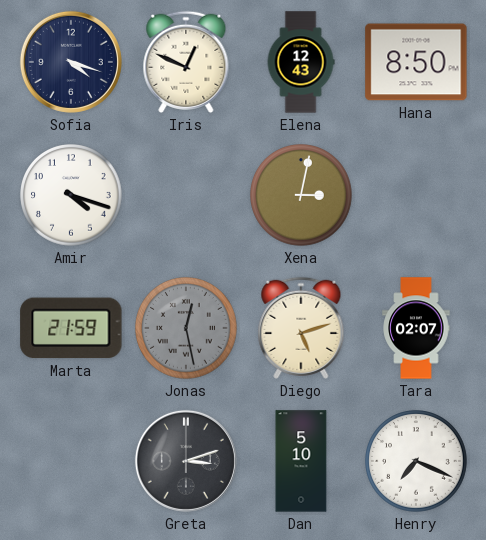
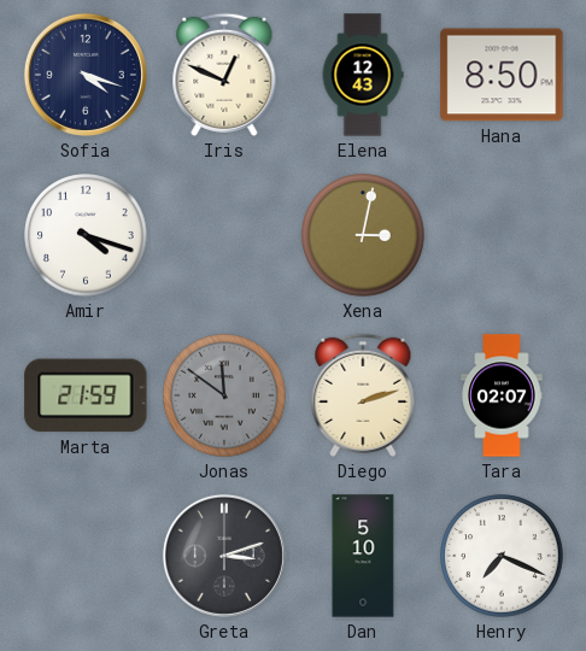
Jonas: 12:28 -> 11:51
Diego: 5:12 -> 2:12
